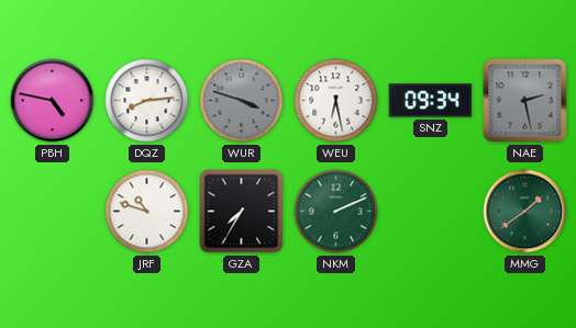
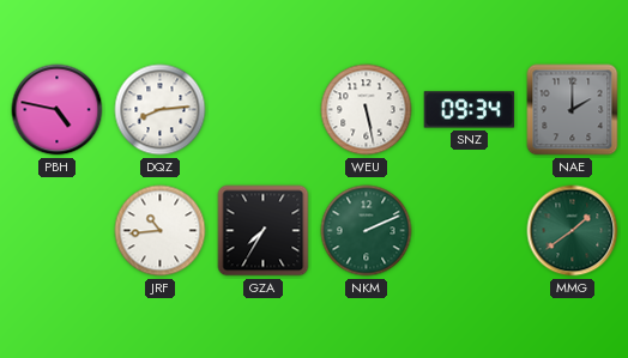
WUR: 3:48 -> none
WEU: 6:28 -> 5:28
NAE: 2:28 -> 2:00
JRF: 10:48 -> 10:44
